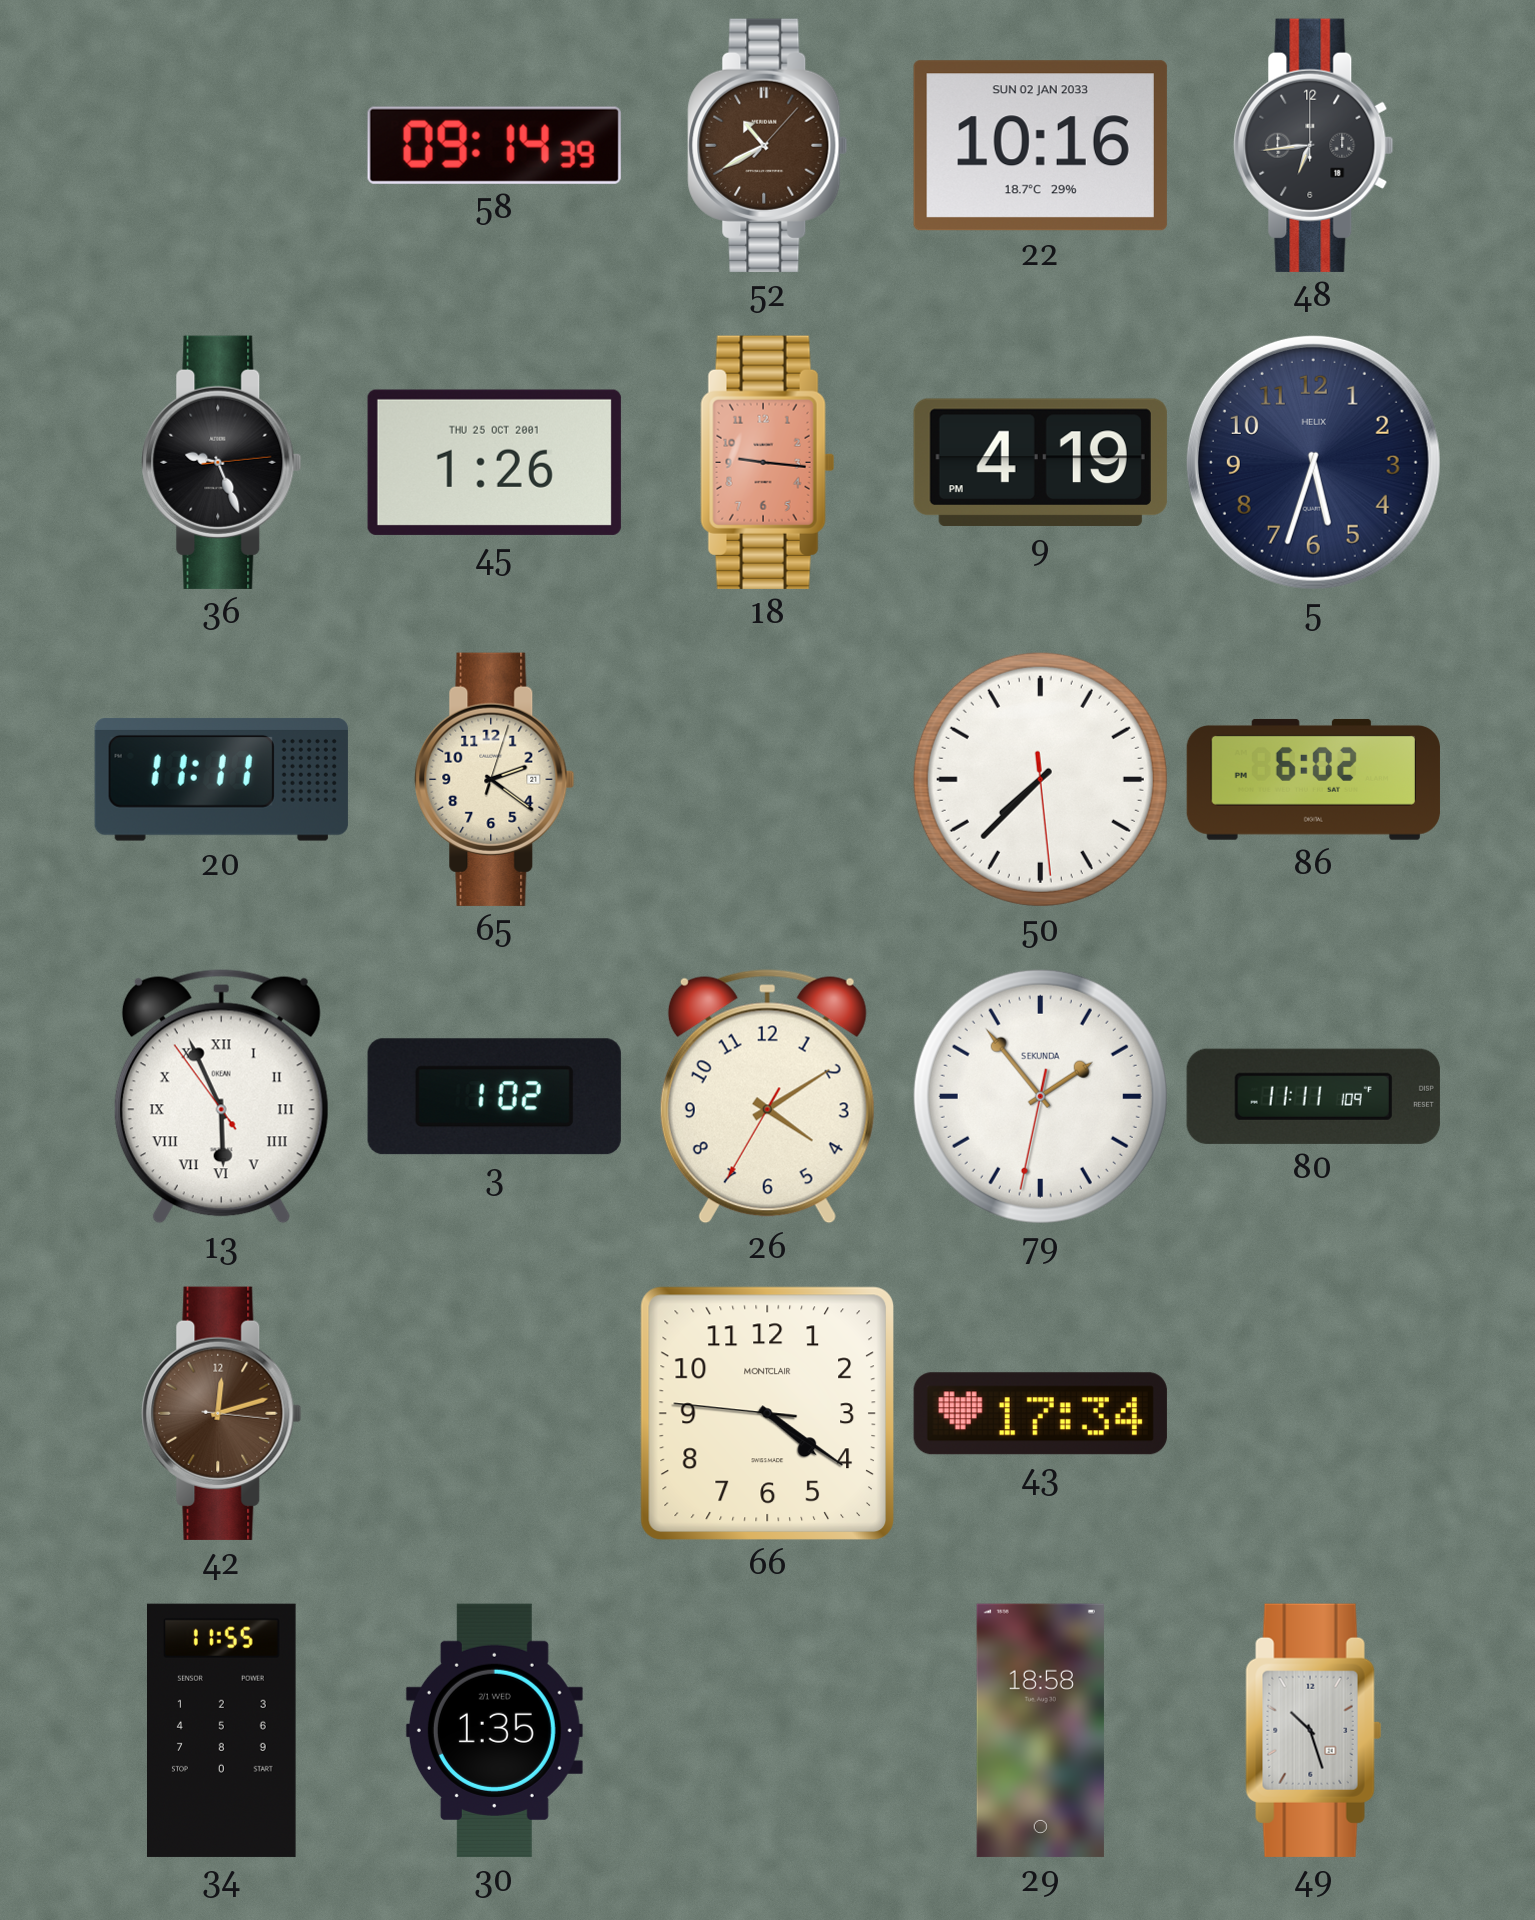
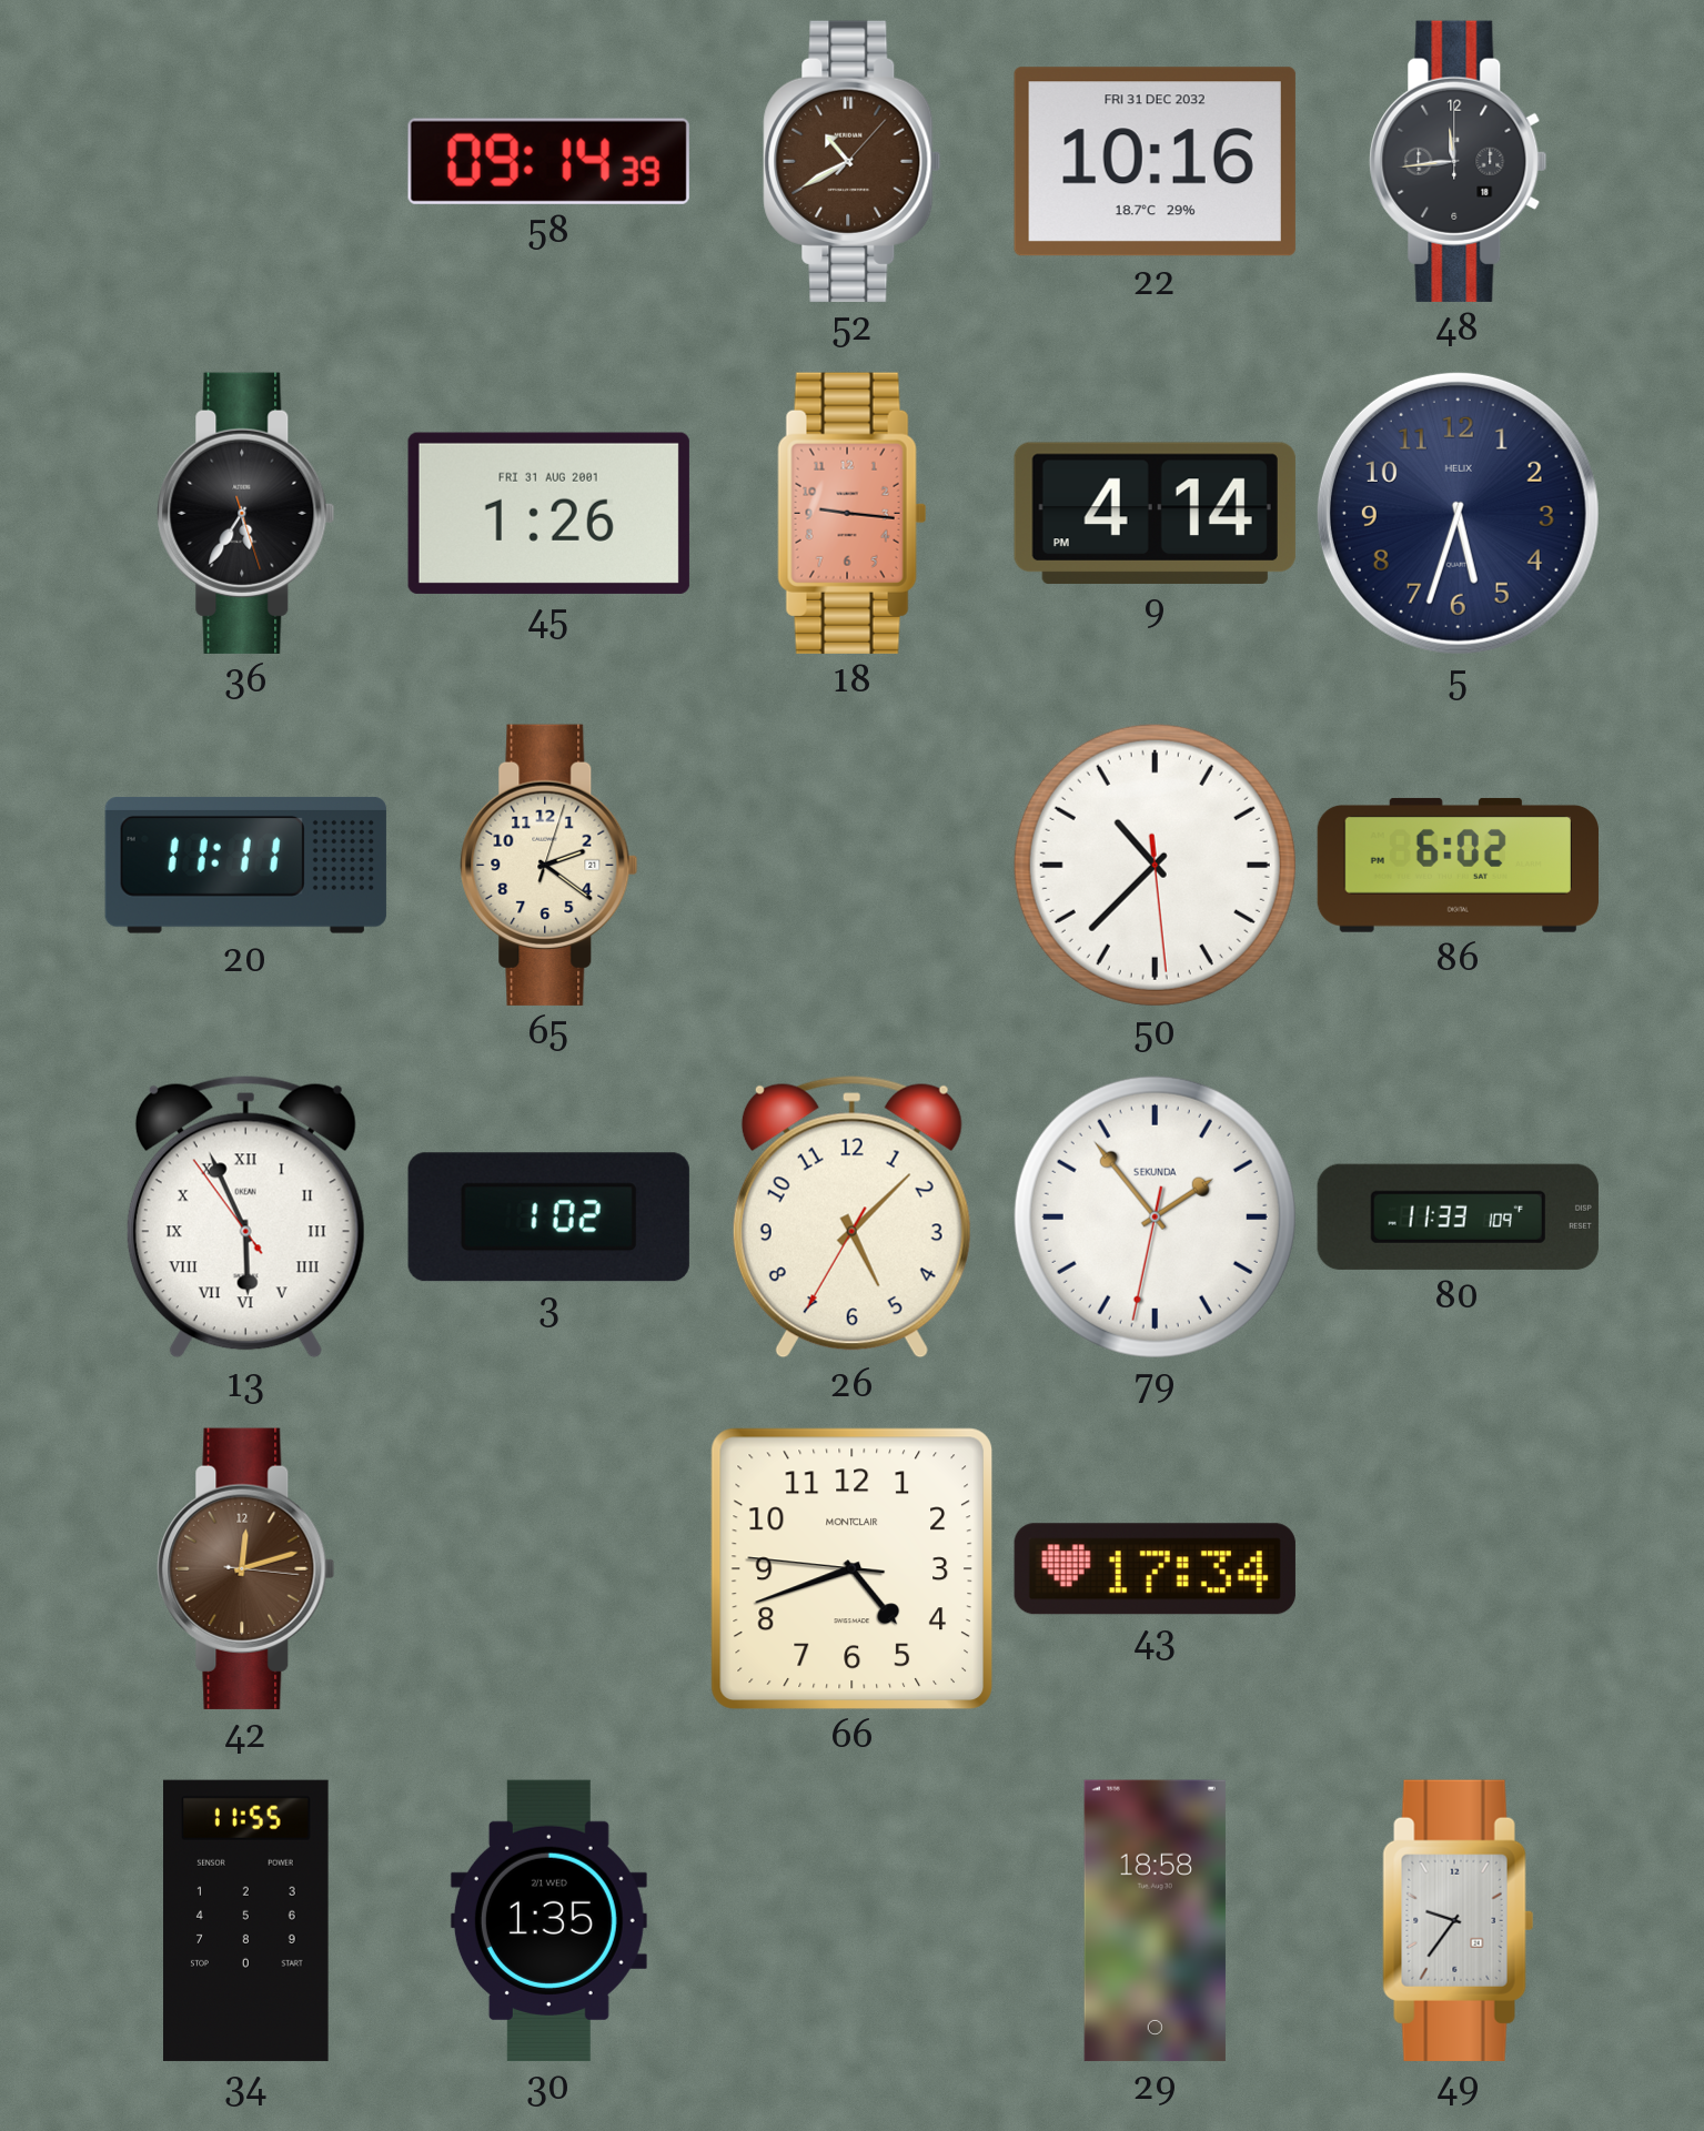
22 date: SUN 02 JAN 2033 -> FRI 31 DEC 2032
48: 6:44 -> 11:44
36: 9:26 -> 5:35
45 date: THU 25 OCT 2001 -> FRI 31 AUG 2001
9: 4:19 -> 4:14
50: 7:37 -> 10:37
26: 4:09 -> 5:07
80: 11:11 -> 11:33
66: 4:20 -> 4:41
49: 10:27 -> 9:36
